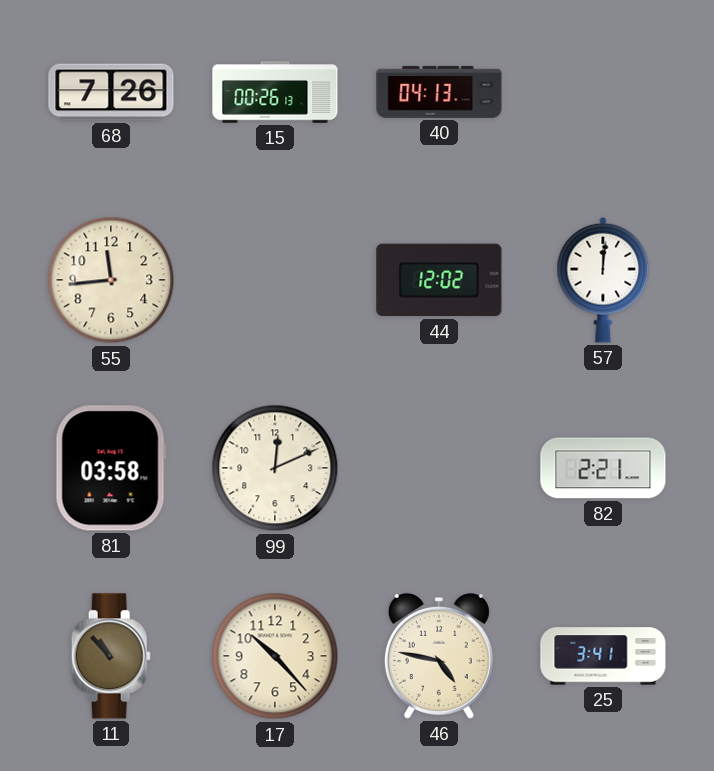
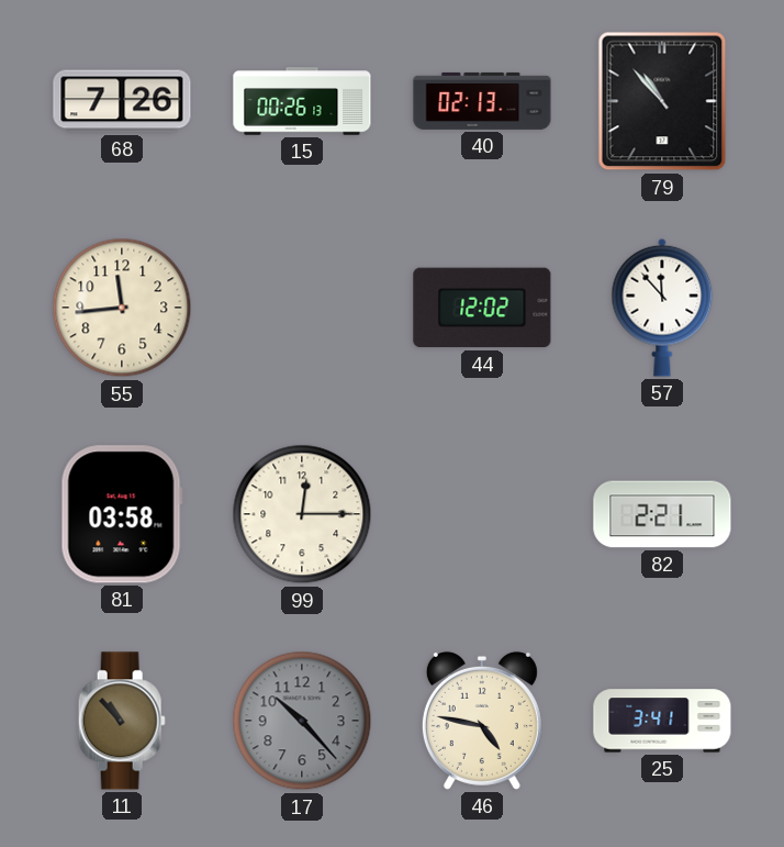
40: 04:13 -> 02:13
79: none -> 10:53
57: 12:01 -> 11:53
99: 12:11 -> 12:15
17 dial: cream -> grey
